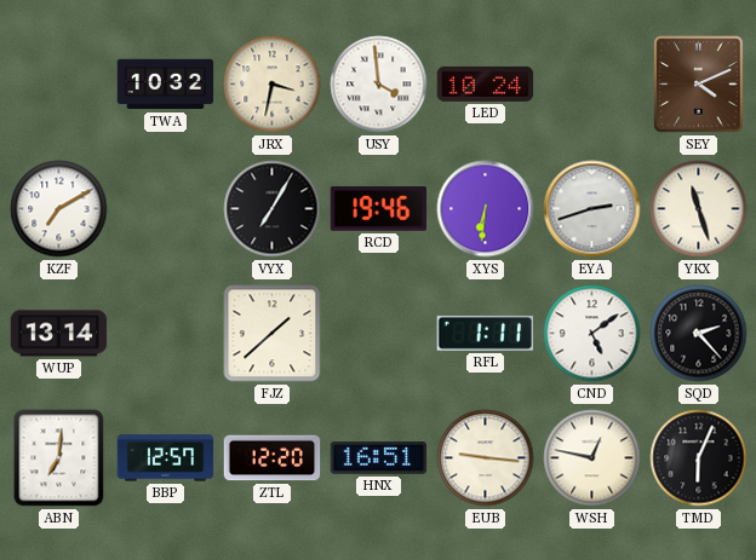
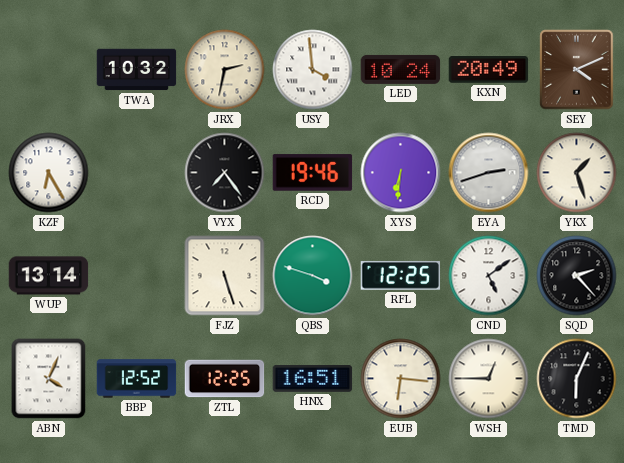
JRX: 3:32 -> 2:32
KXN: none -> 20:49
KZF: 7:10 -> 6:25
VYX: 7:05 -> 7:24
YKX: 11:27 -> 1:27
FJZ: 1:38 -> 5:27
QBS: none -> 3:48
RFL: 1:11 -> 12:25
ABN: 7:01 -> 4:04
BBP: 12:57 -> 12:52
ZTL: 12:20 -> 12:25
EUB: 9:16 -> 6:16
WSH: 12:47 -> 12:45
